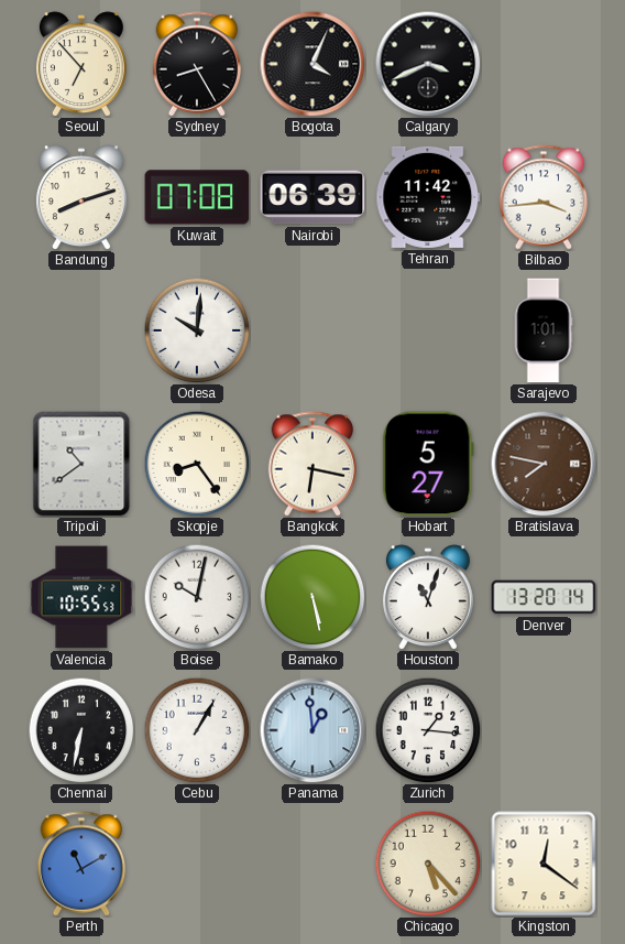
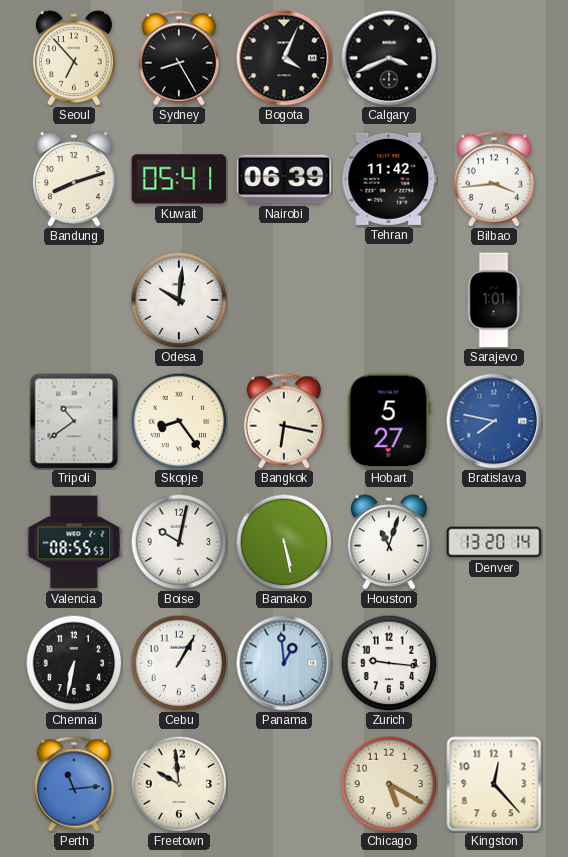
Kuwait: 07:08 -> 05:41
Bratislava dial: brown -> blue
Valencia: 10:55 -> 08:55
Zurich: 1:16 -> 9:16
Perth: 11:10 -> 11:14
Freetown: none -> 9:59
Chicago: 5:23 -> 5:20
Kingston: 12:21 -> 12:23
